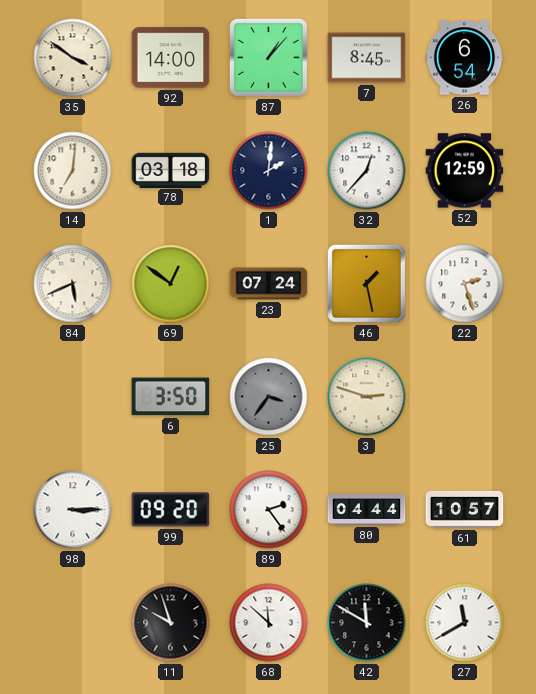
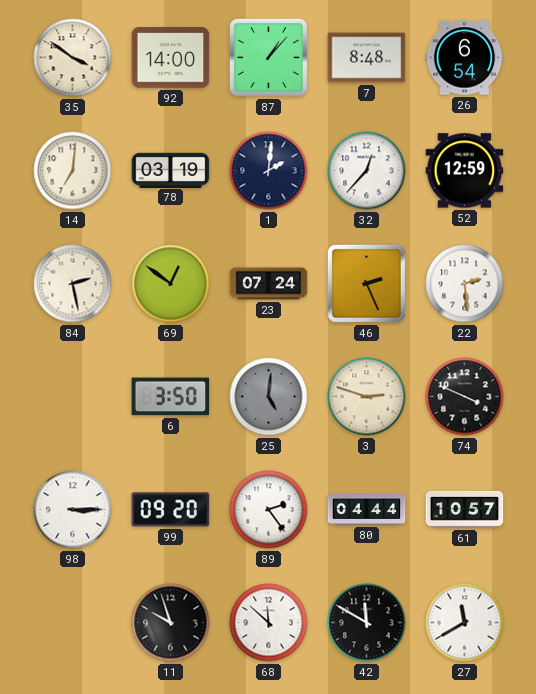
7: 8:45 -> 8:48
78: 03:18 -> 03:19
84: 5:41 -> 2:28
46: 1:28 -> 2:26
22: 2:27 -> 2:29
25: 3:36 -> 5:01
74: none -> 3:49
